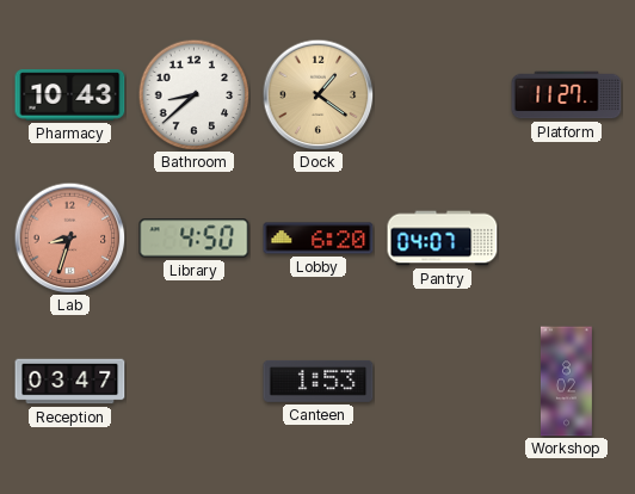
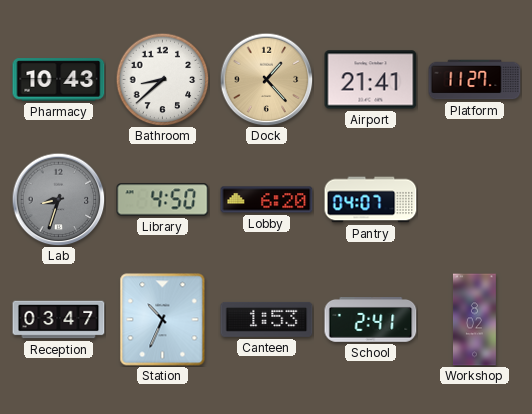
Dock: 1:21 -> 1:23
Airport: none -> 21:41
Lab dial: salmon -> grey
Station: none -> 10:34
School: none -> 2:41
